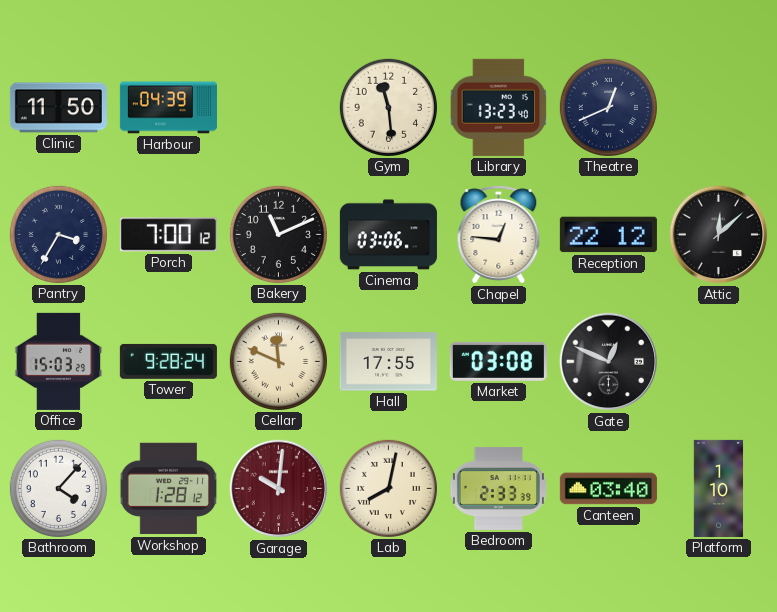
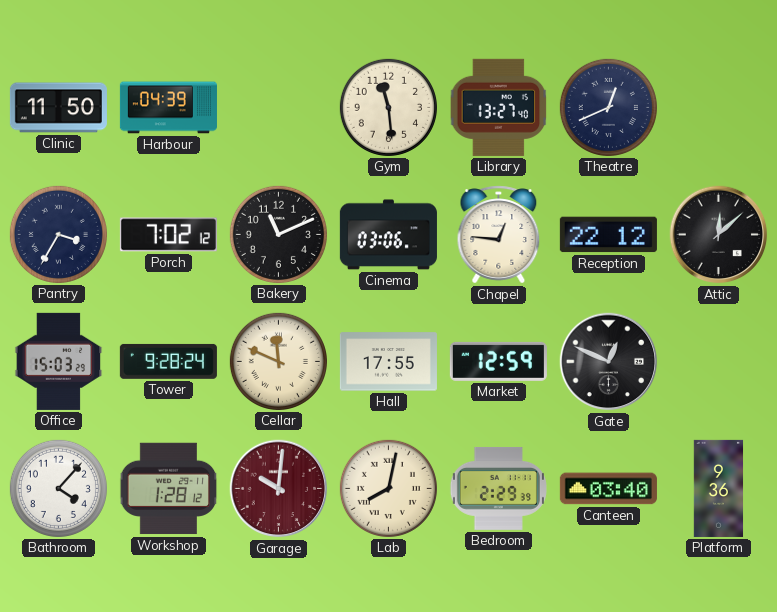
Library: 13:23 -> 13:27
Porch: 7:00 -> 7:02
Market: 03:08 -> 12:59
Bedroom: 2:33 -> 2:29
Platform: 1:10 -> 9:36
